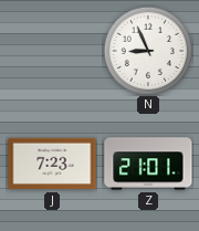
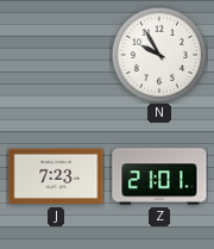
N: 8:56 -> 9:55
